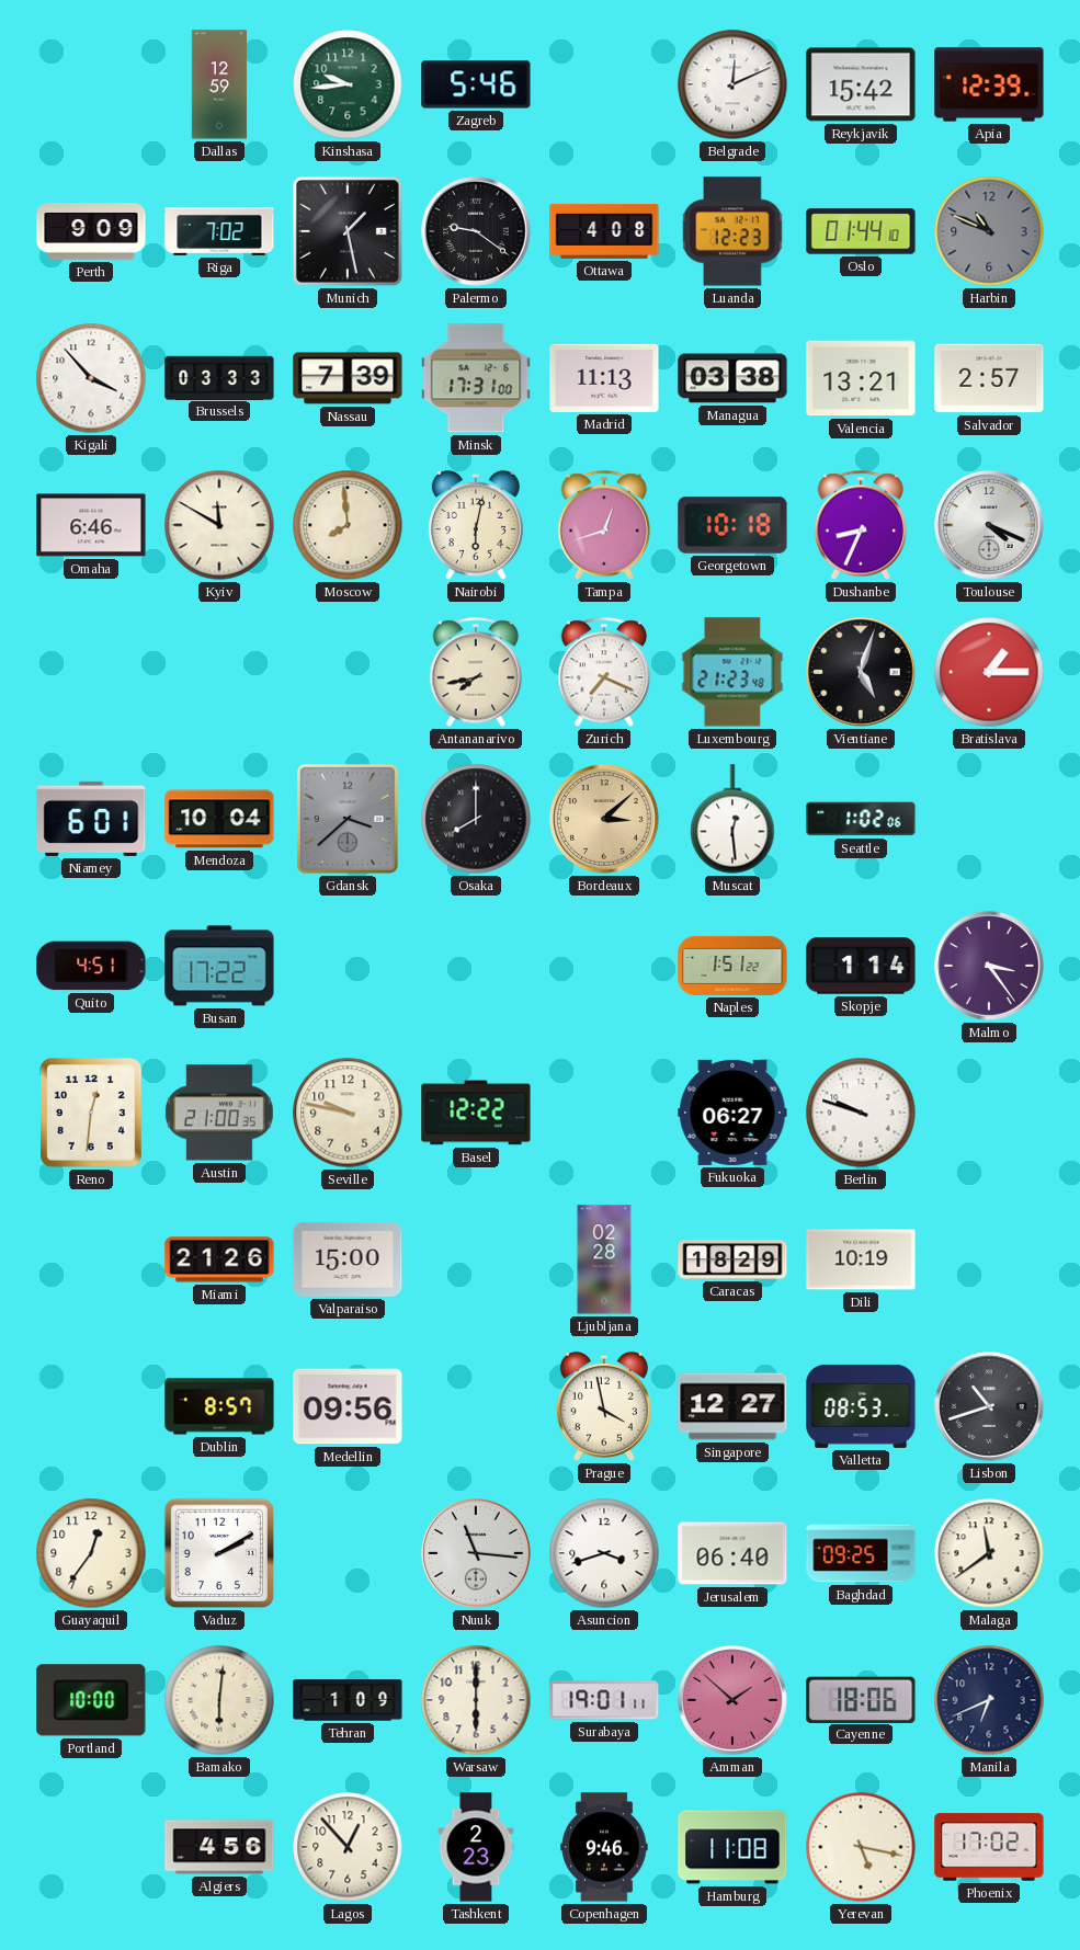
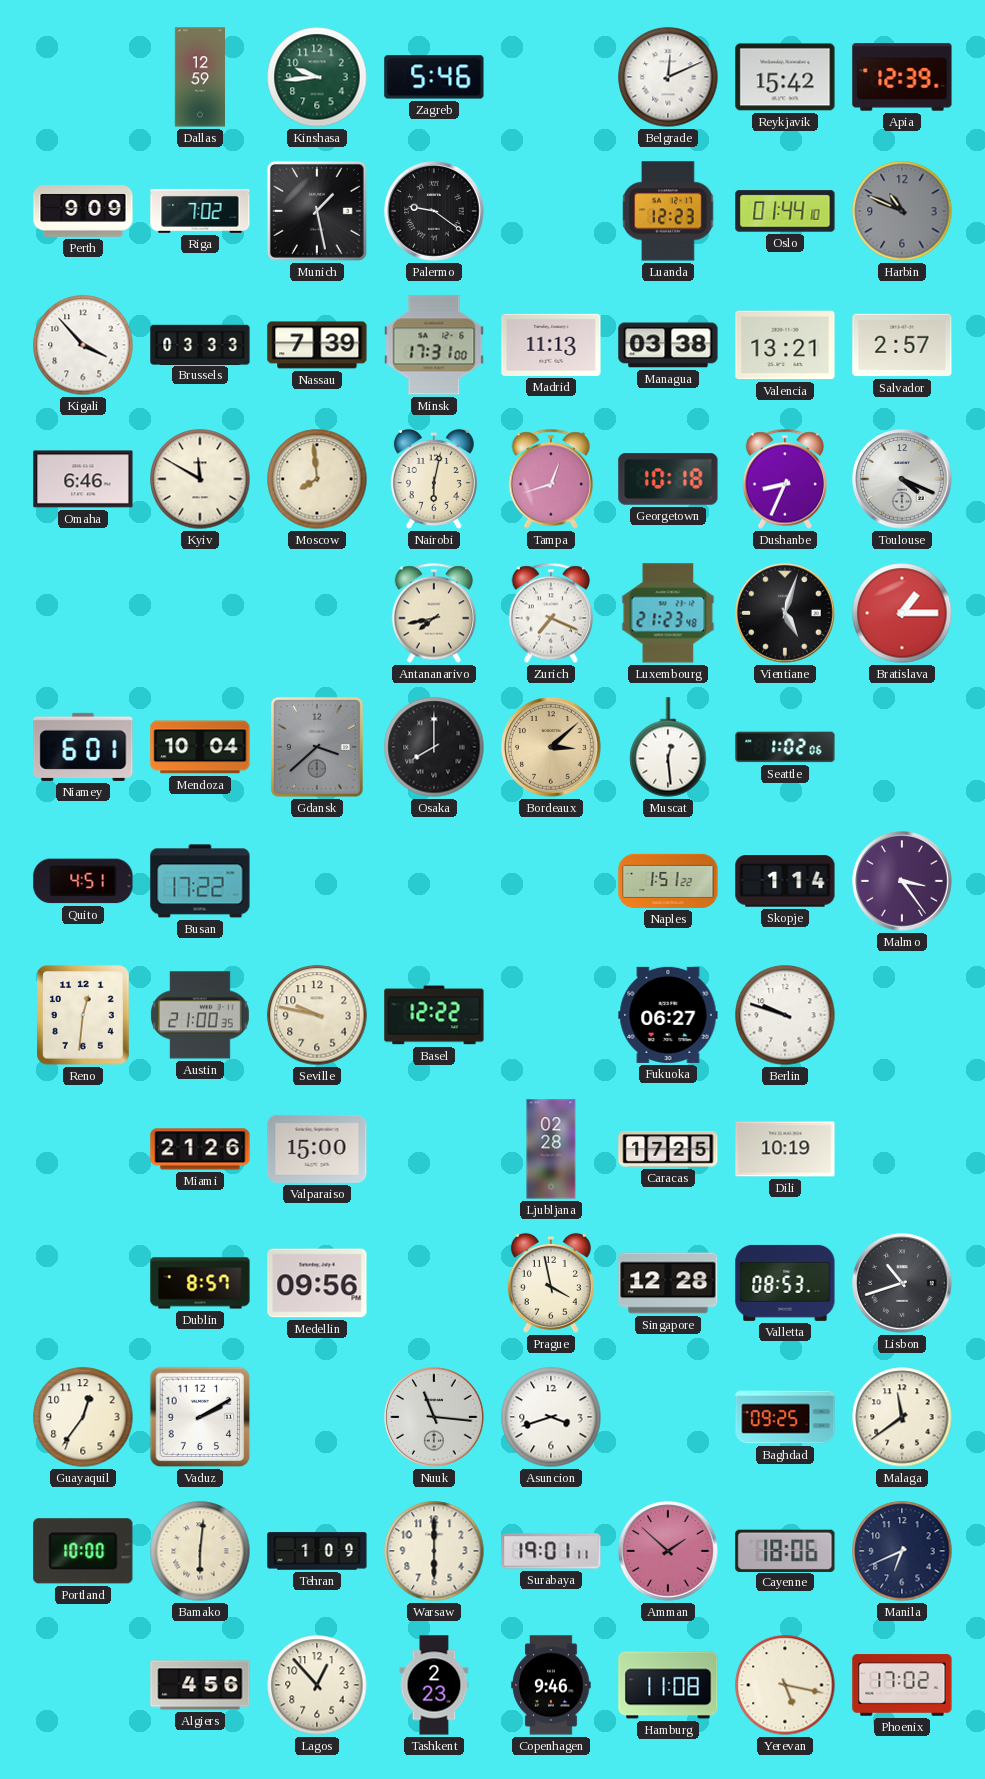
Ottawa: 4:08 -> none
Caracas: 18:29 -> 17:25
Singapore: 12:27 -> 12:28
Jerusalem: 06:40 -> none
